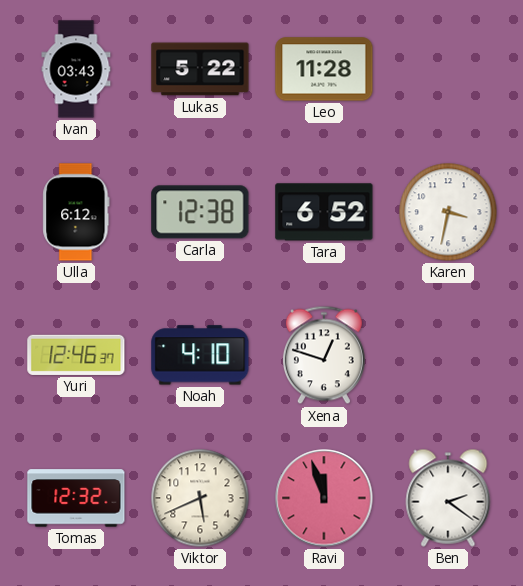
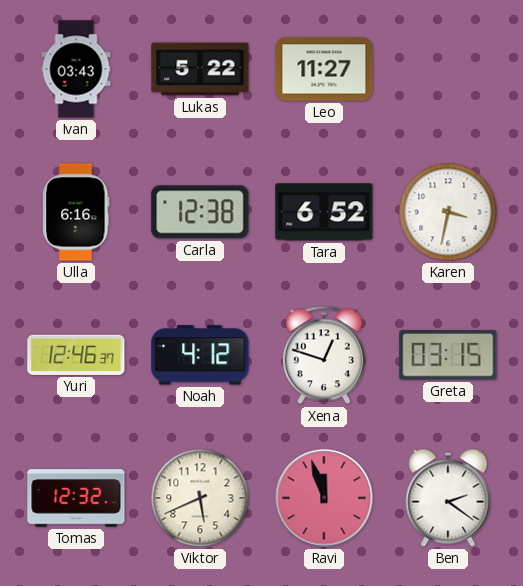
Leo: 11:28 -> 11:27
Ulla: 6:12 -> 6:16
Noah: 4:10 -> 4:12
Greta: none -> 03:15
